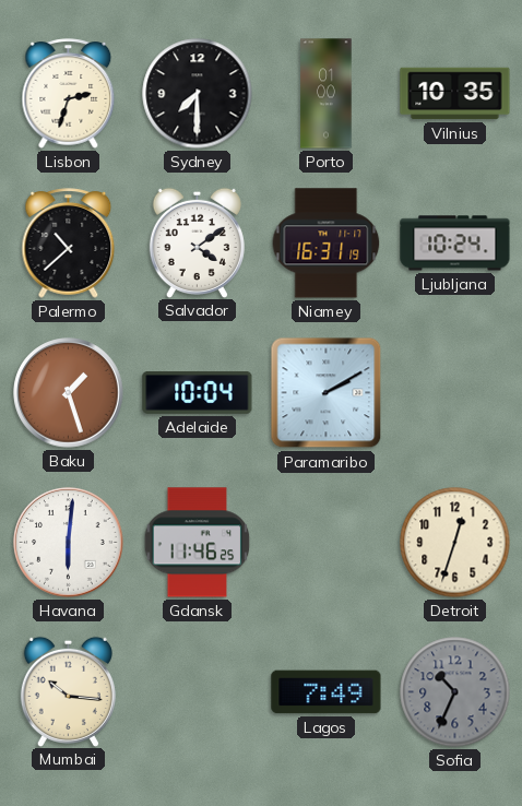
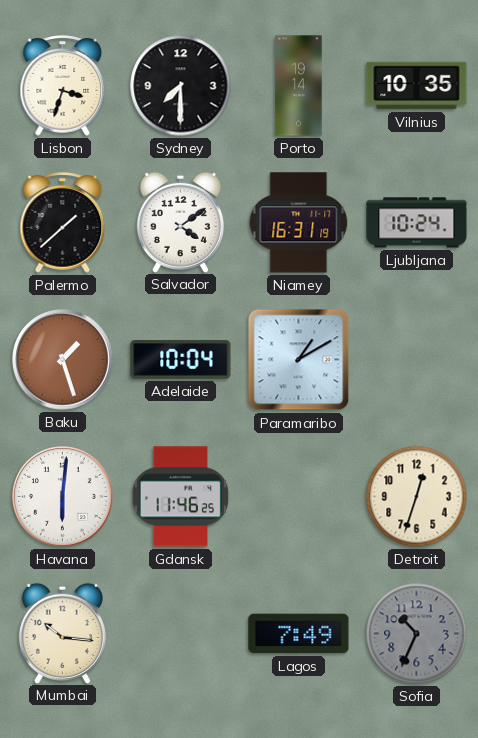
Lisbon: 2:33 -> 3:33
Porto: 01:00 -> 19:14
Palermo: 10:38 -> 1:38
Paramaribo: 2:10 -> 1:10
